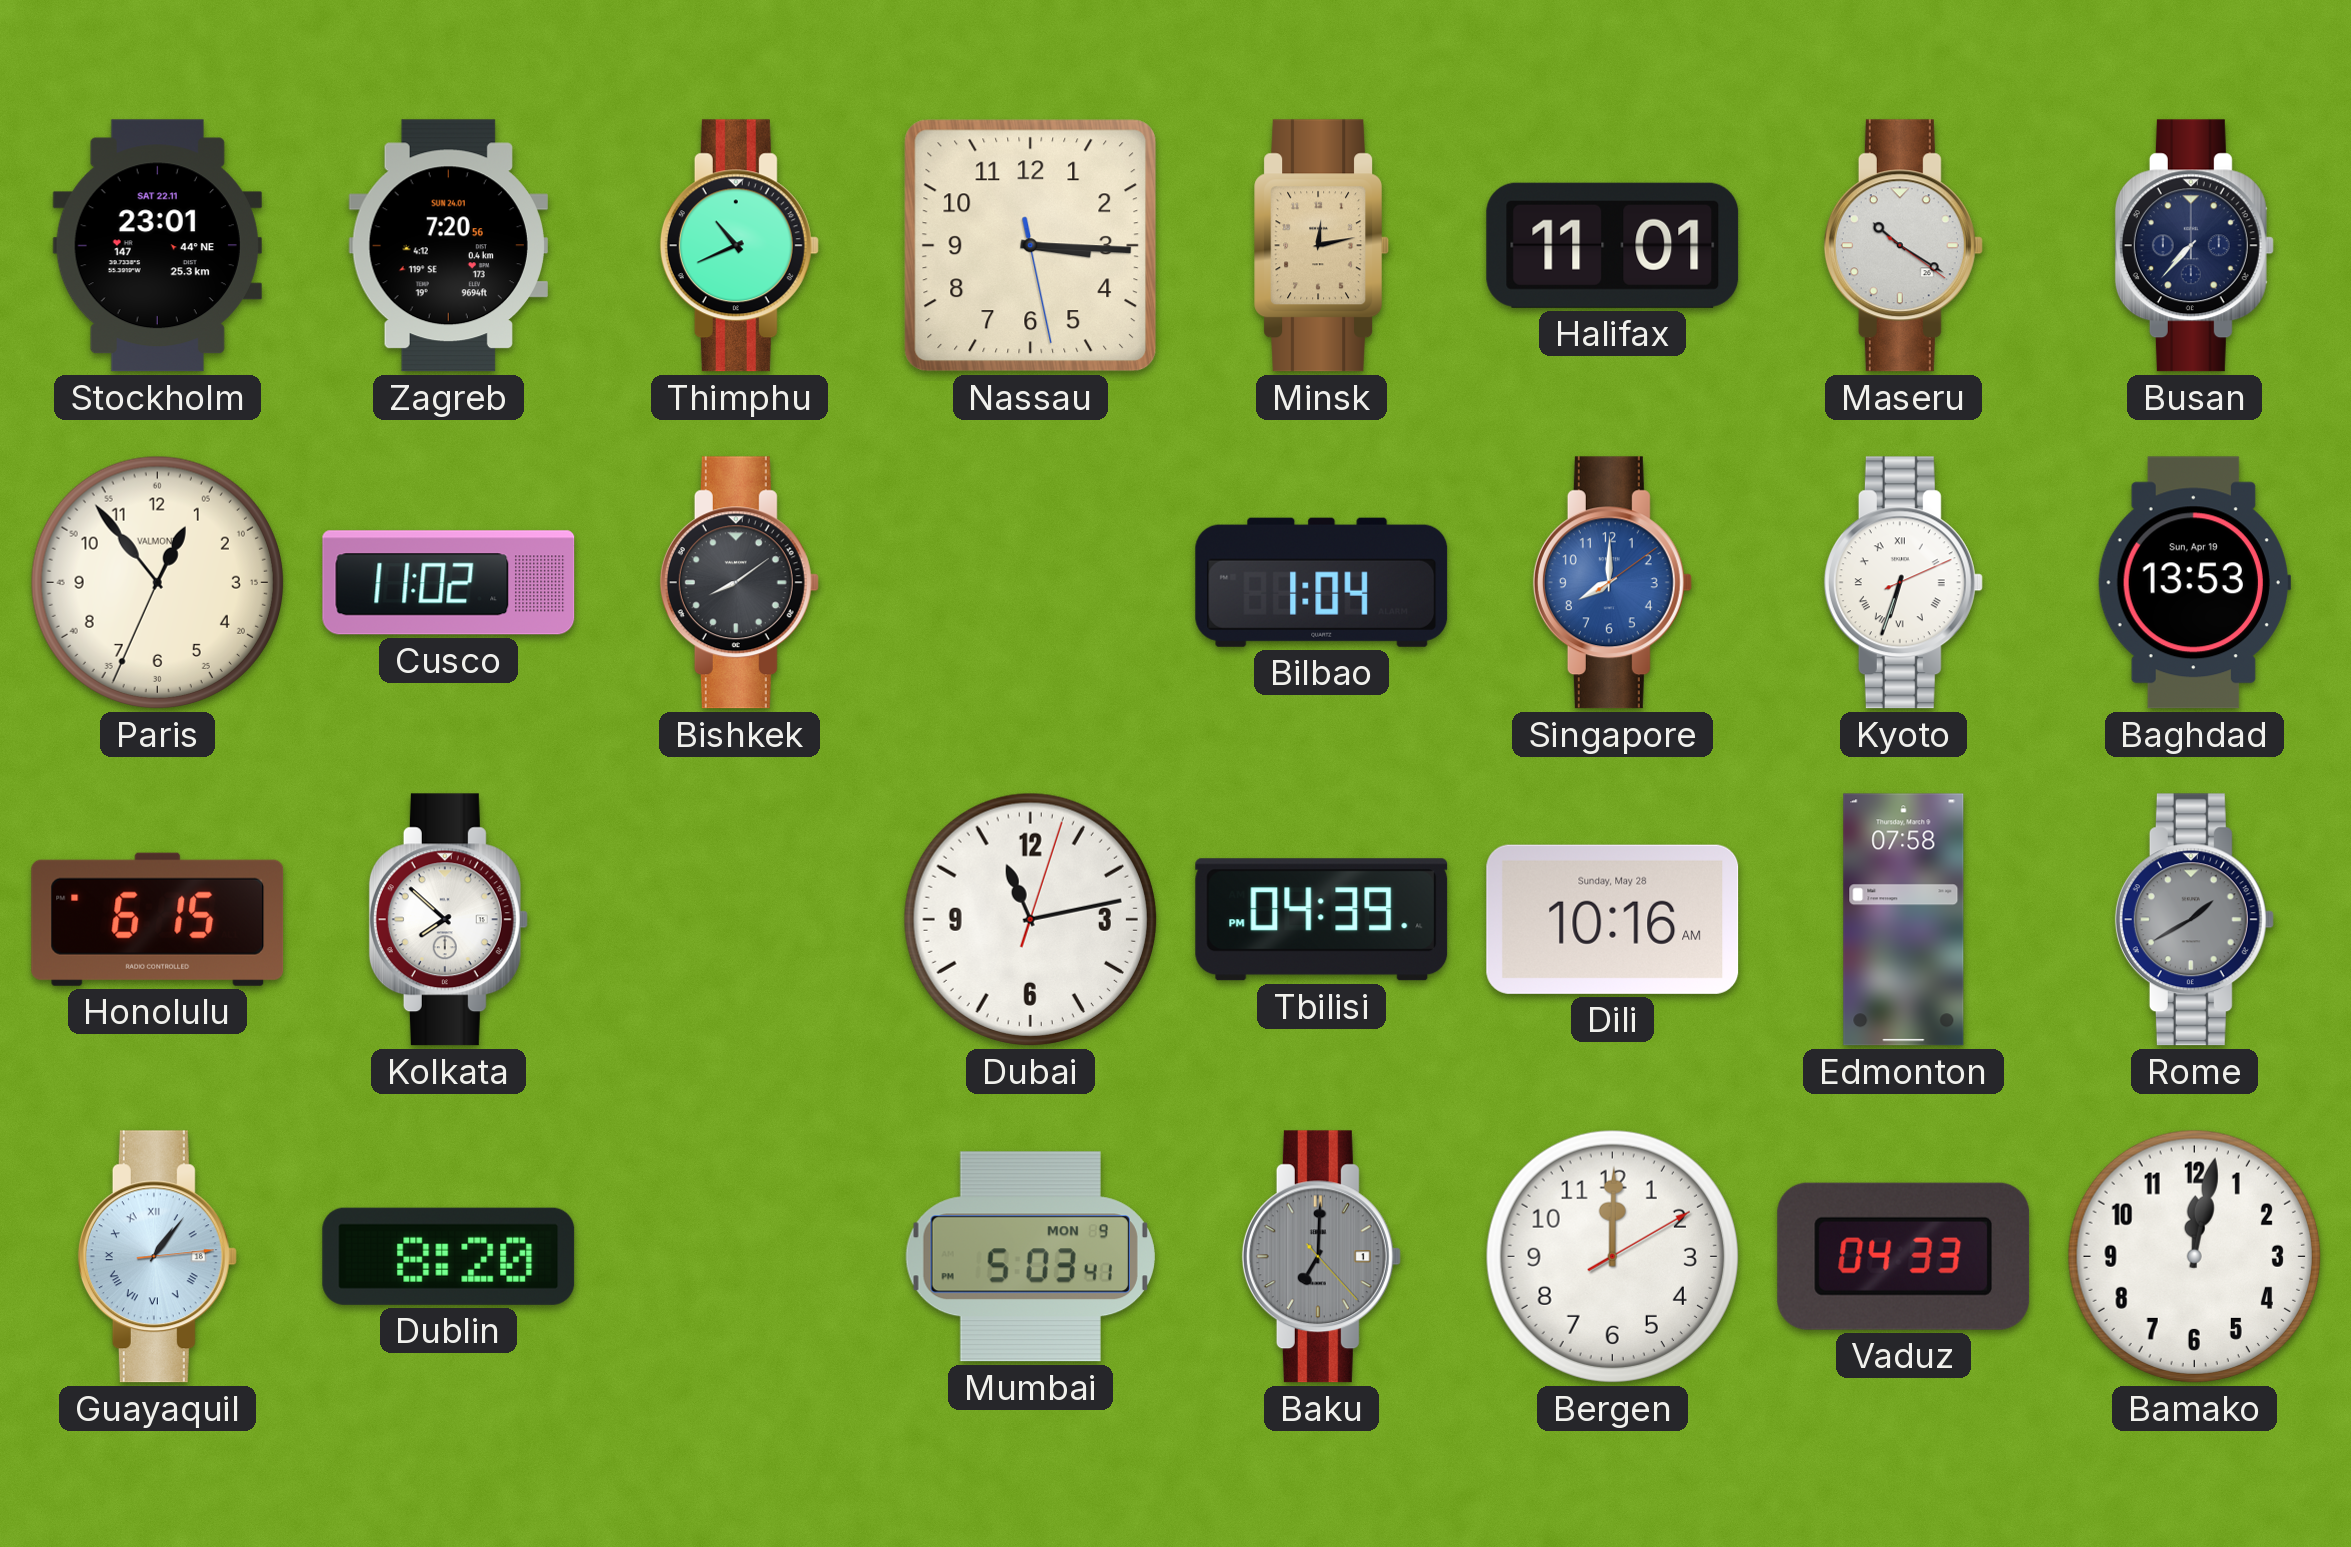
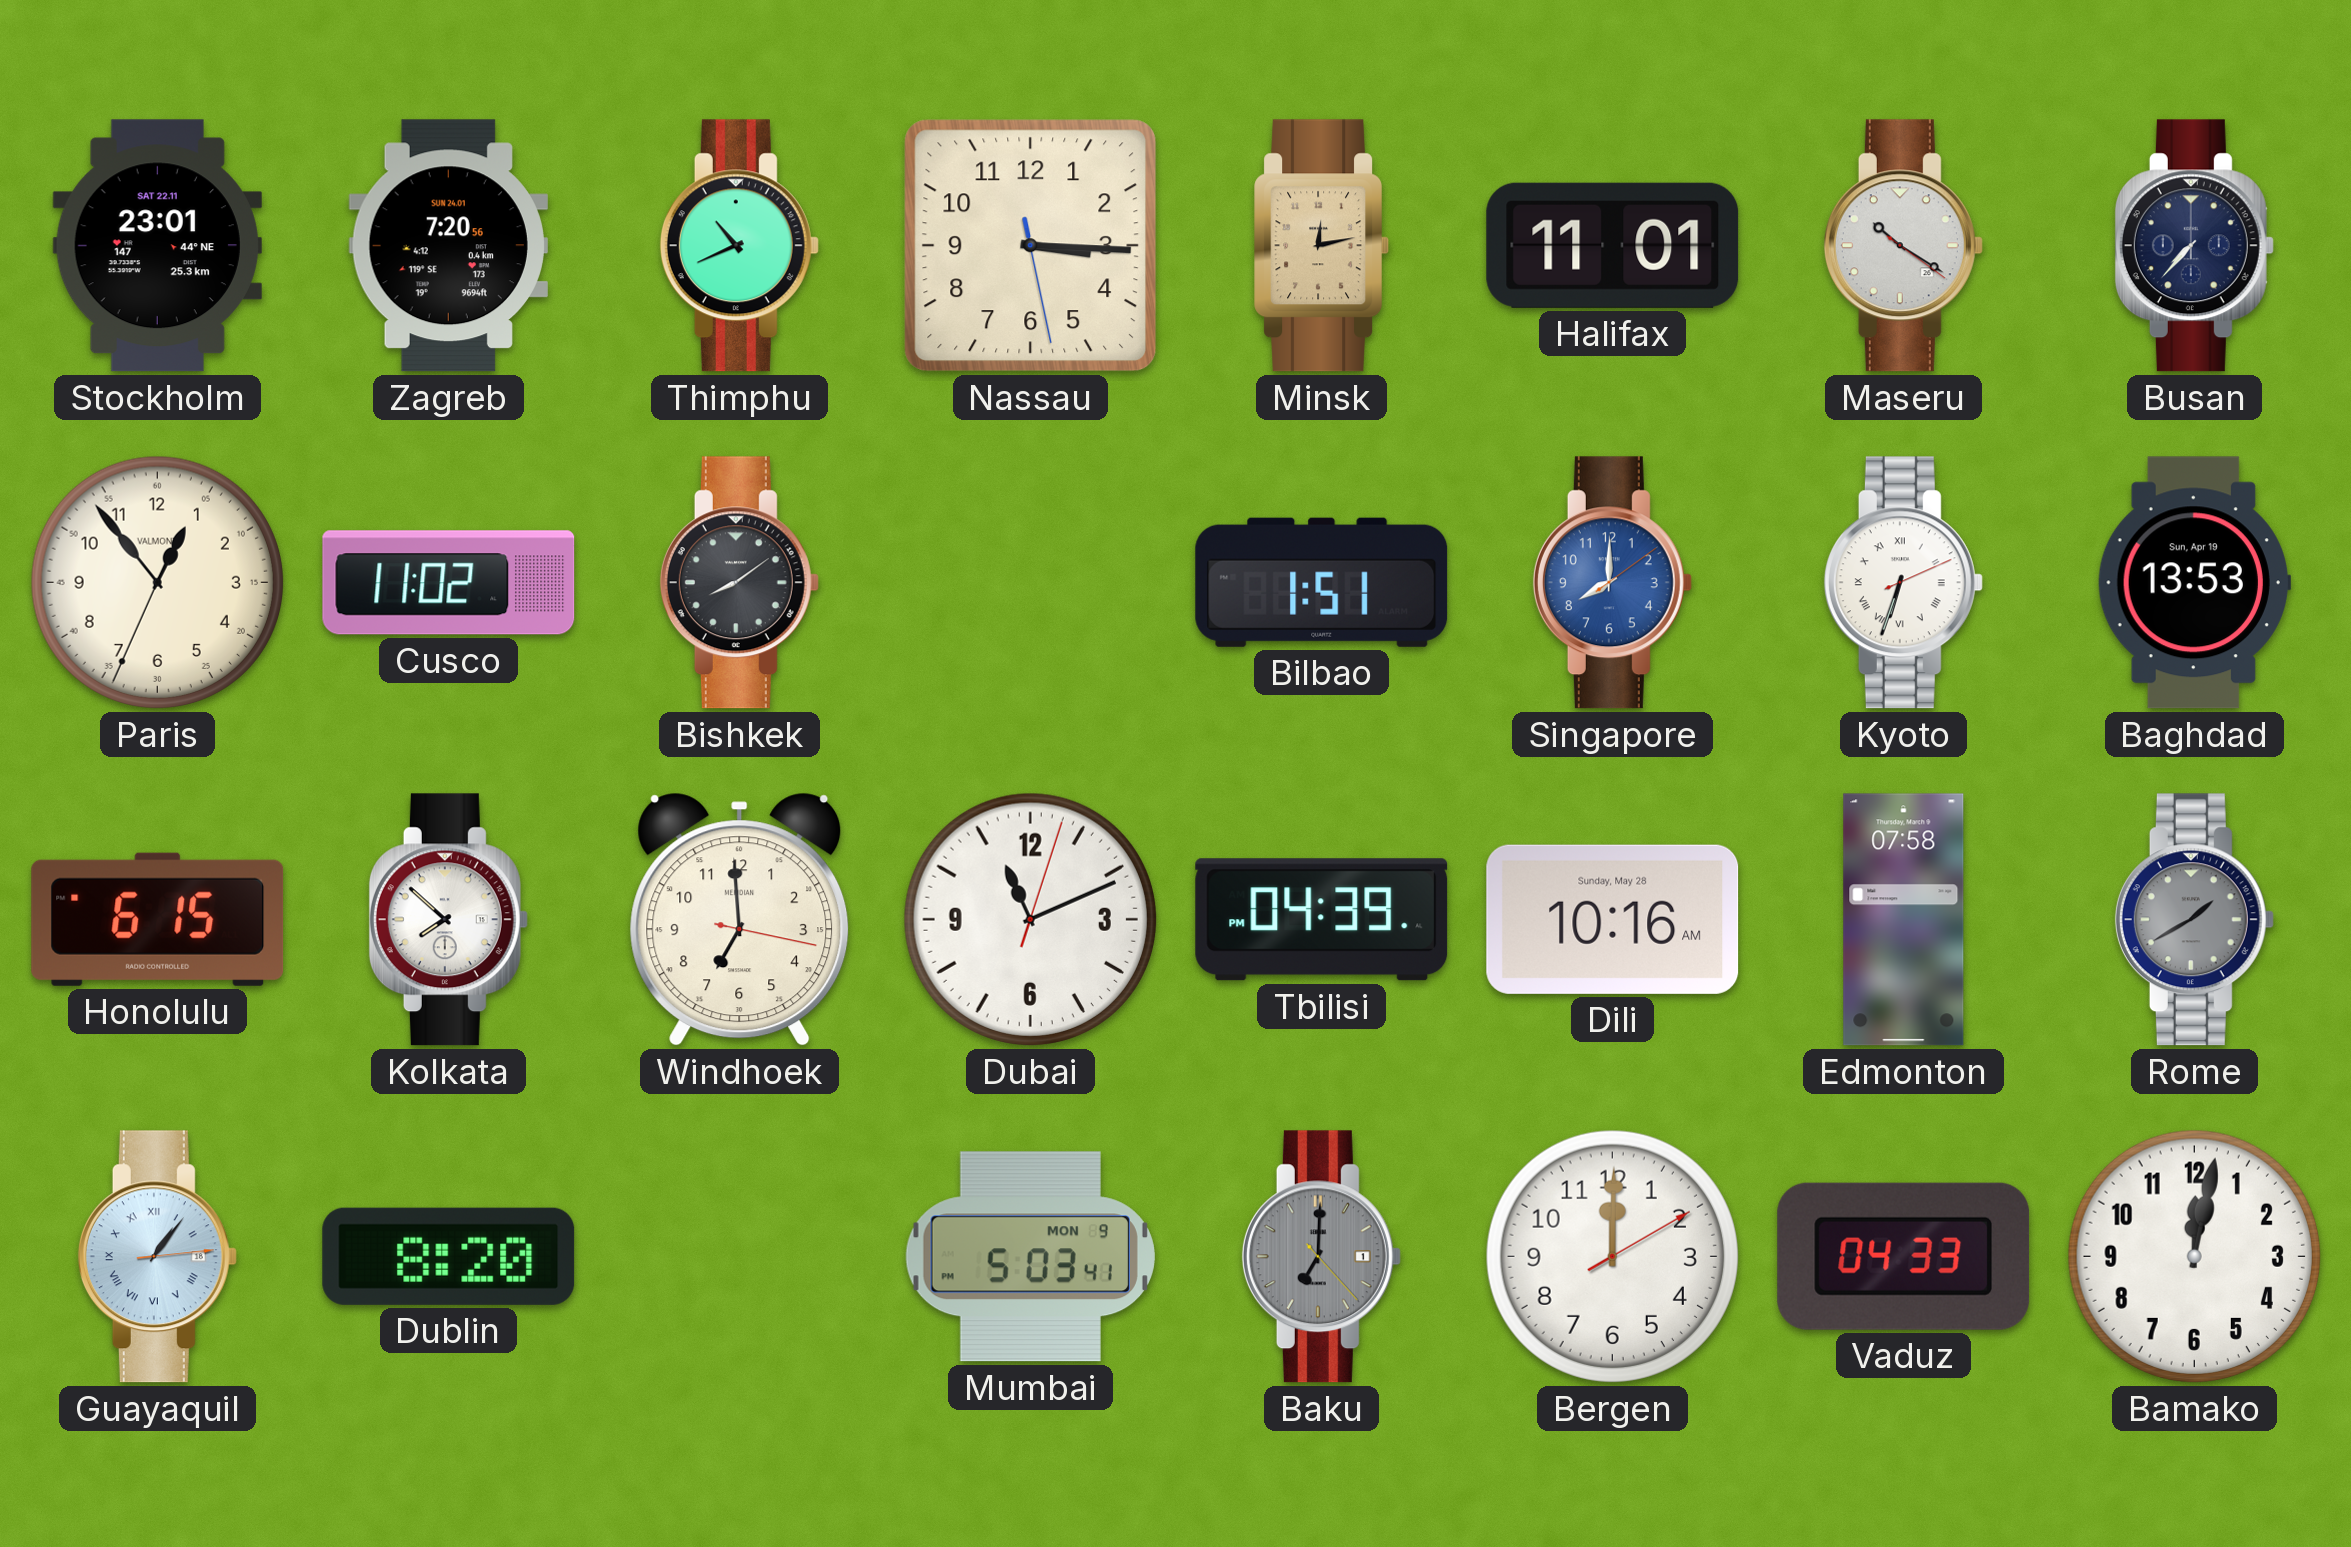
Bilbao: 1:04 -> 1:51
Windhoek: none -> 6:59
Dubai: 11:13 -> 11:11
